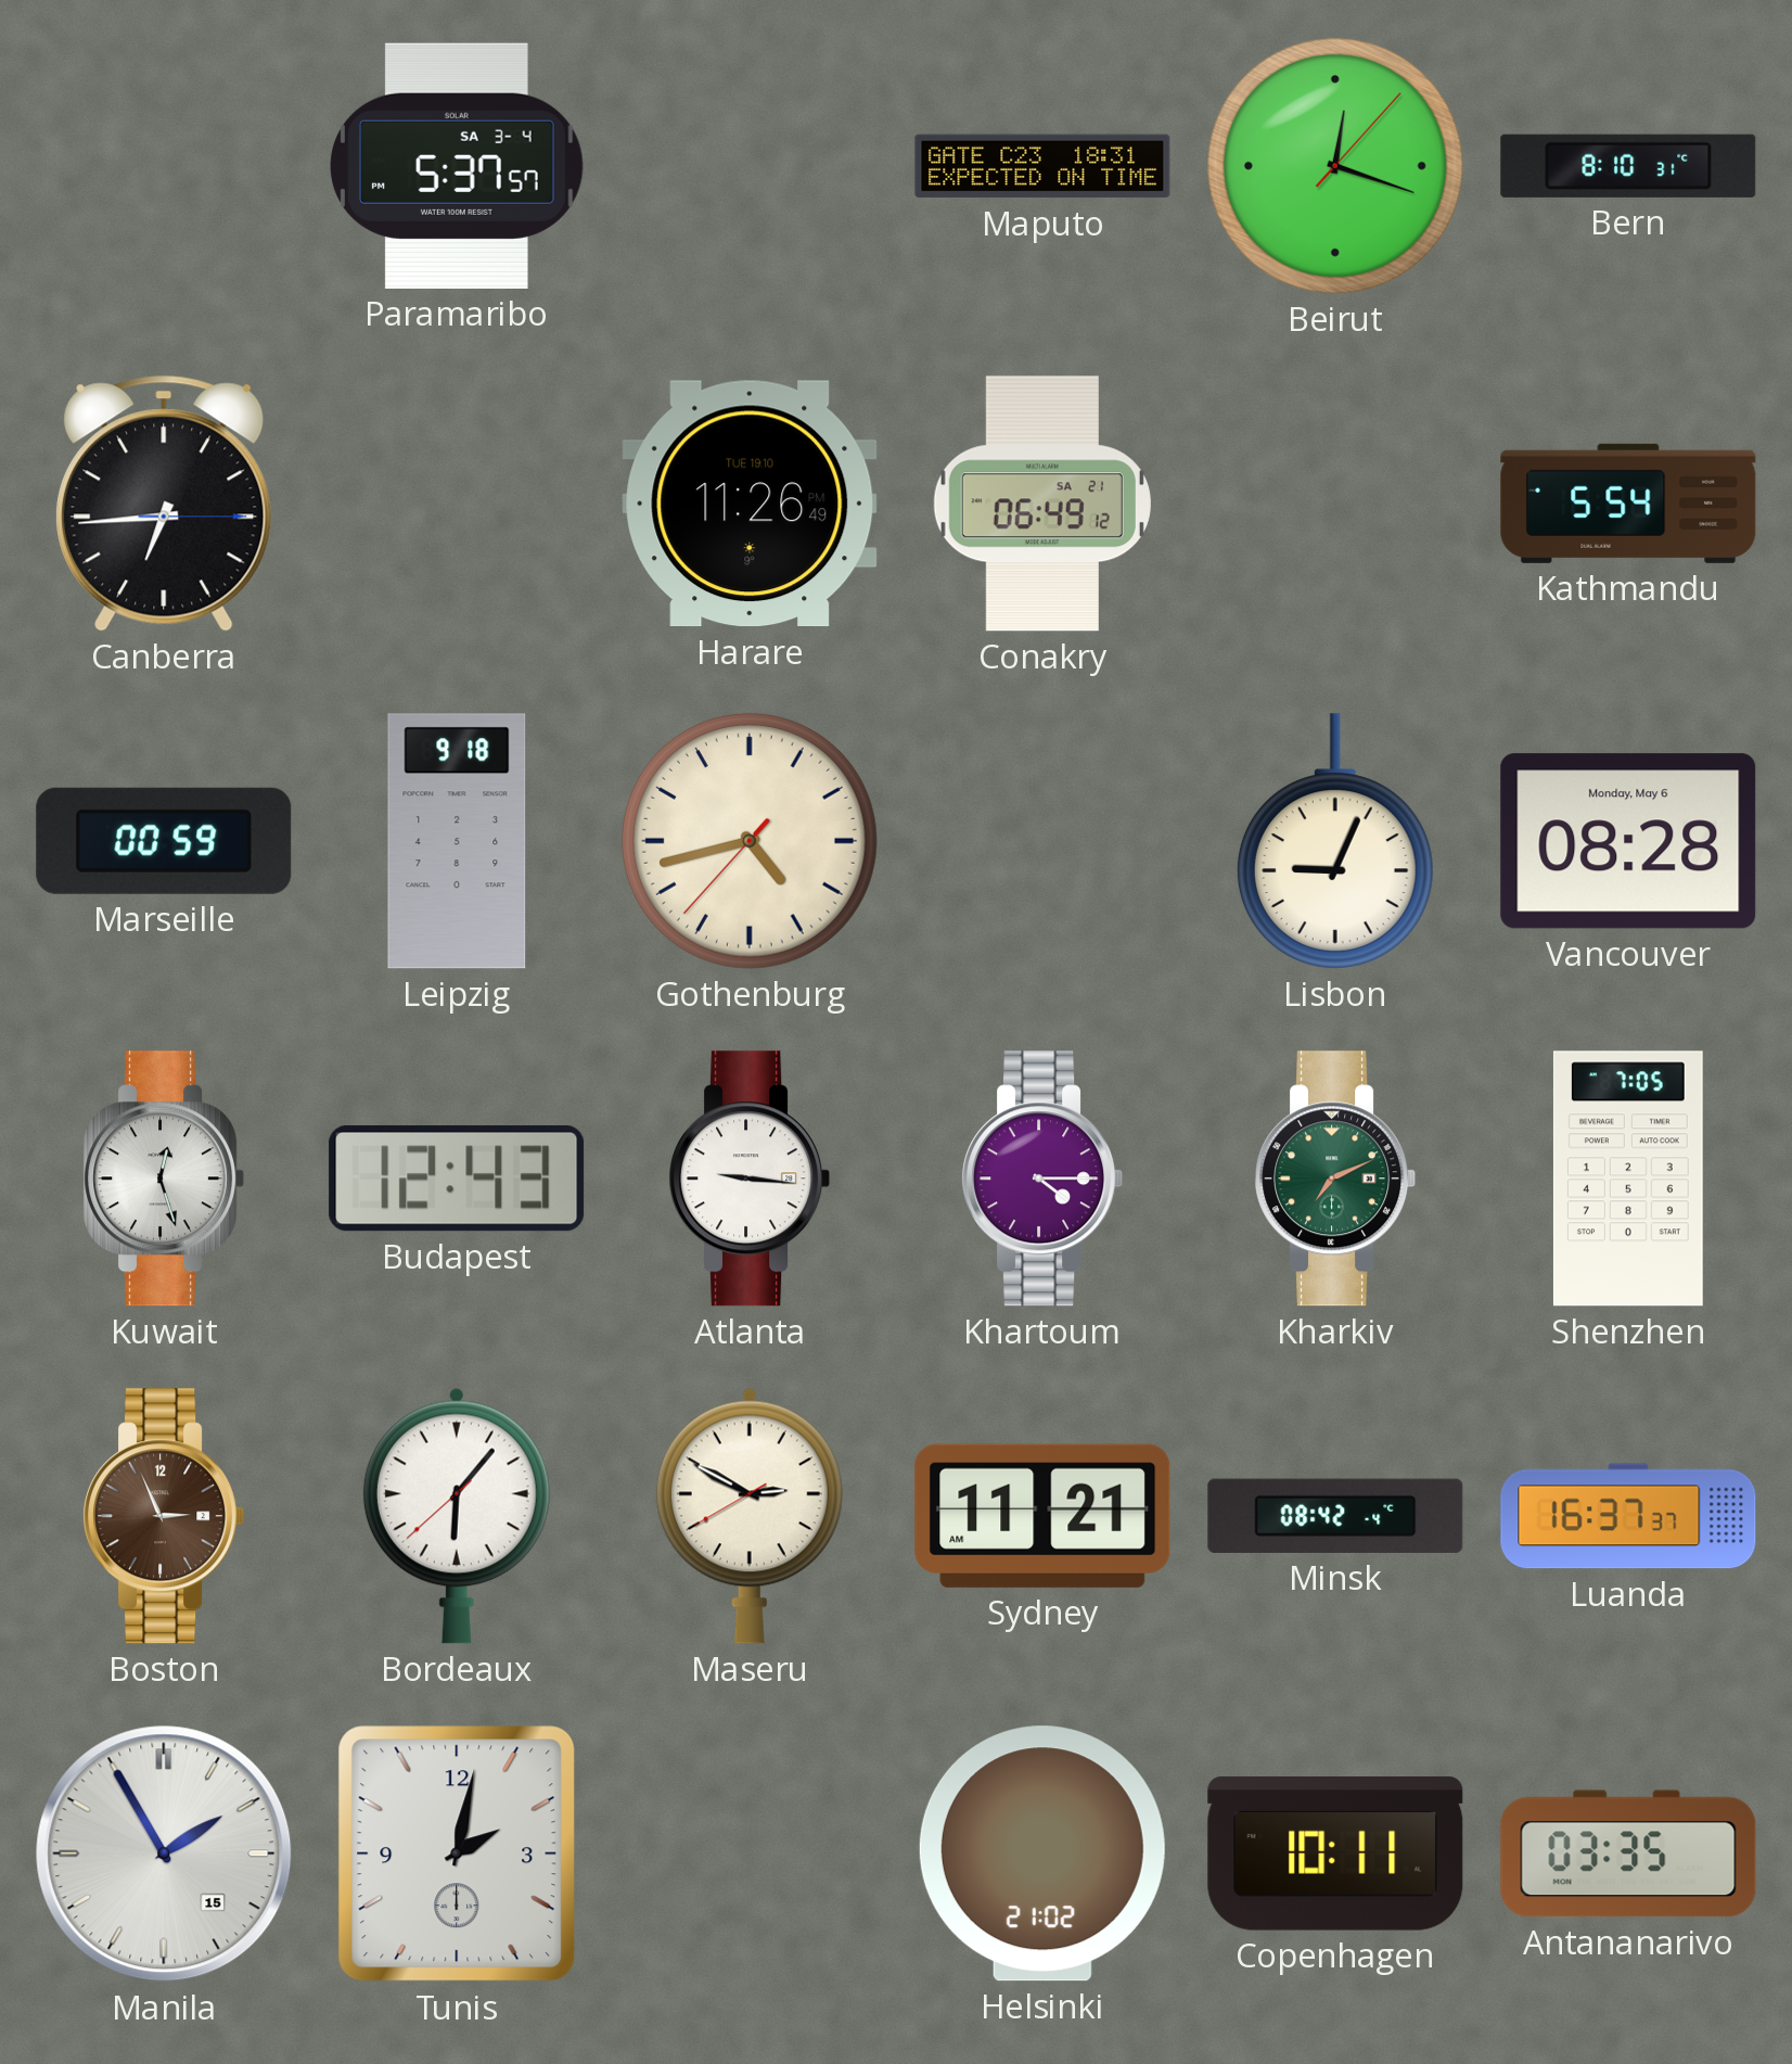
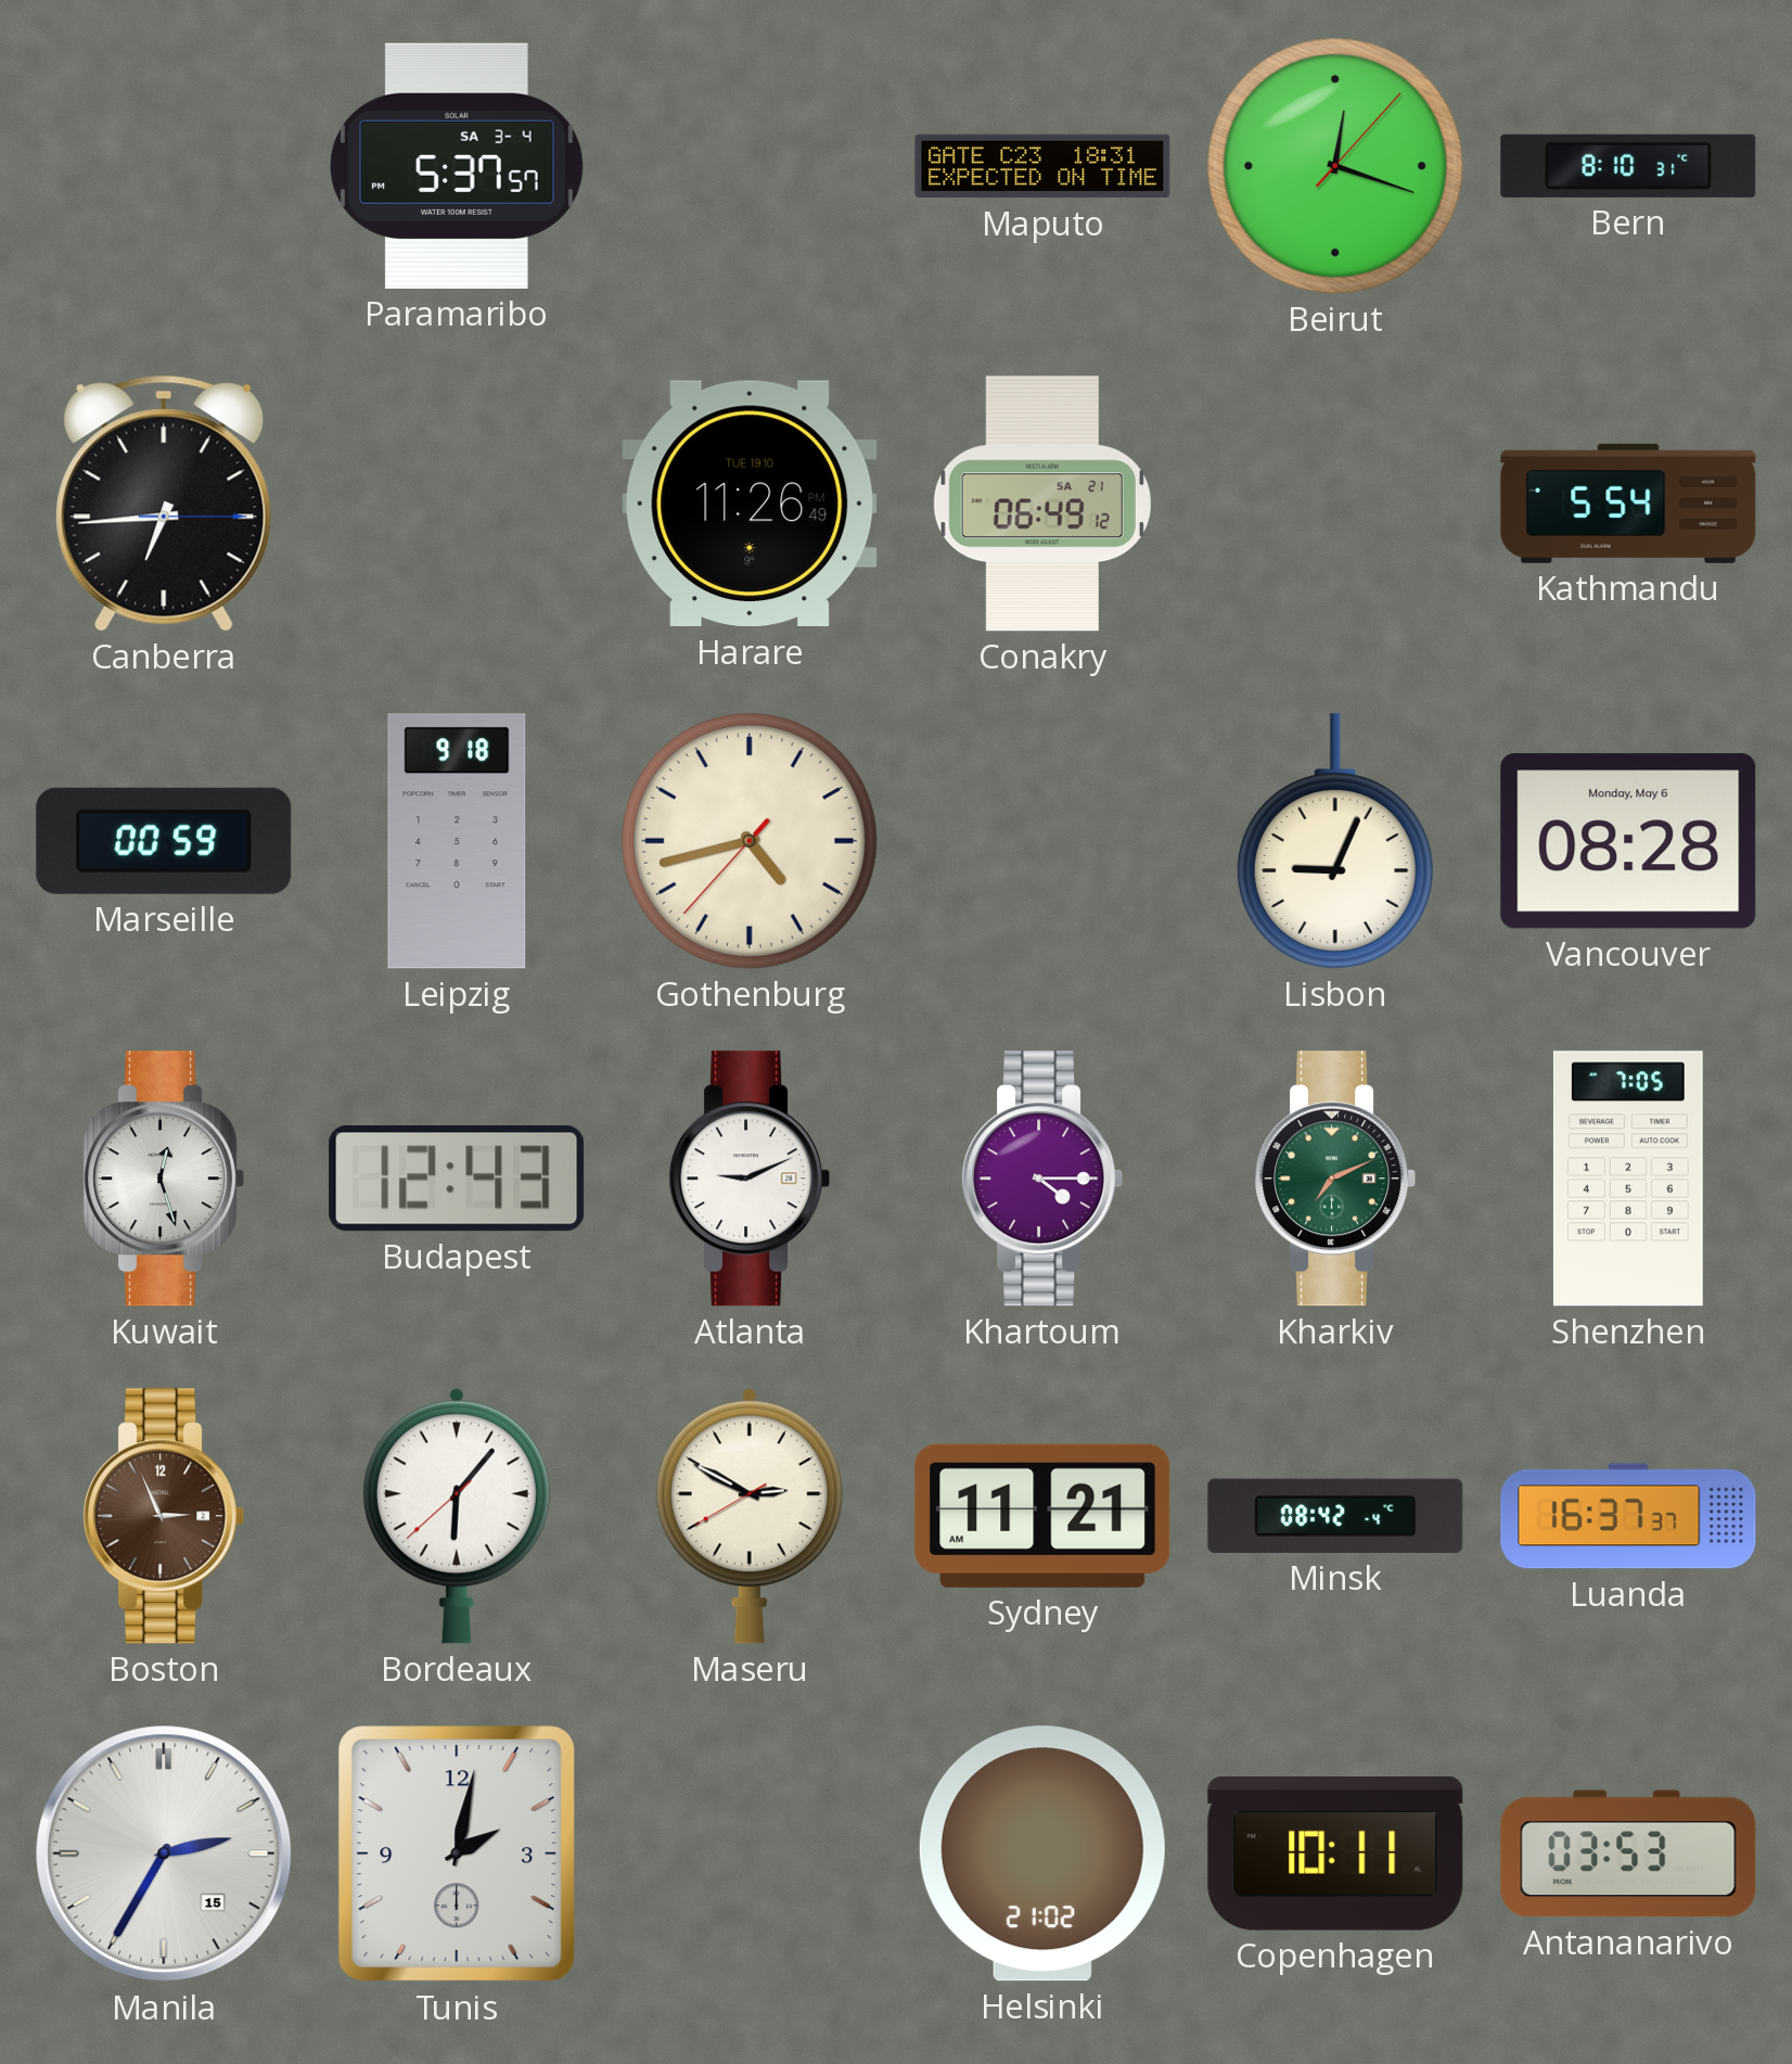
Atlanta: 9:16 -> 9:11
Manila: 1:55 -> 2:35
Antananarivo: 03:35 -> 03:53
